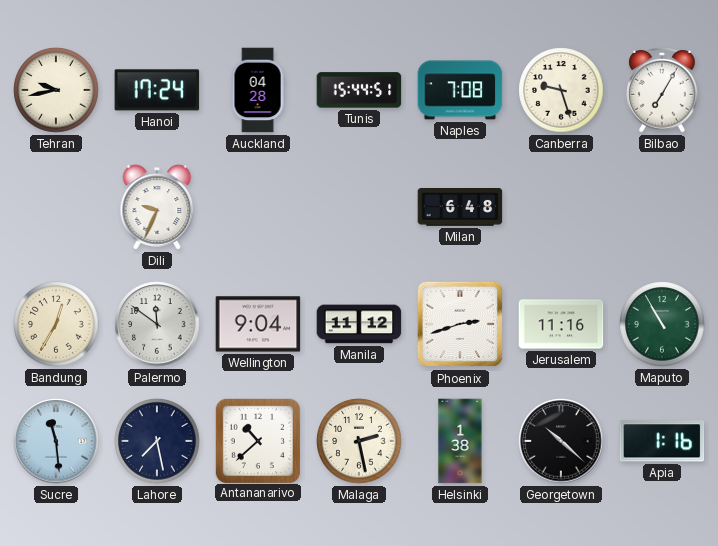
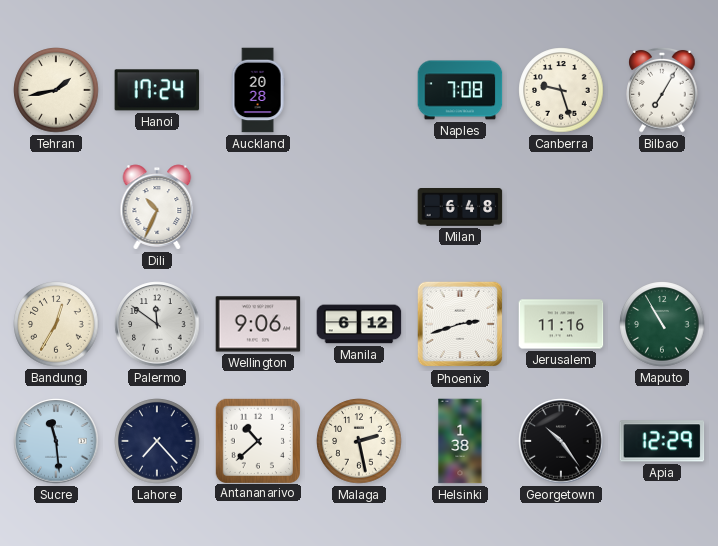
Tehran: 9:43 -> 1:43
Auckland: 04:28 -> 20:28
Tunis: 15:44 -> none
Dili: 9:34 -> 10:34
Wellington: 9:04 -> 9:06
Manila: 11:12 -> 6:12
Lahore: 7:28 -> 7:23
Georgetown: 10:22 -> 10:24
Apia: 1:16 -> 12:29
